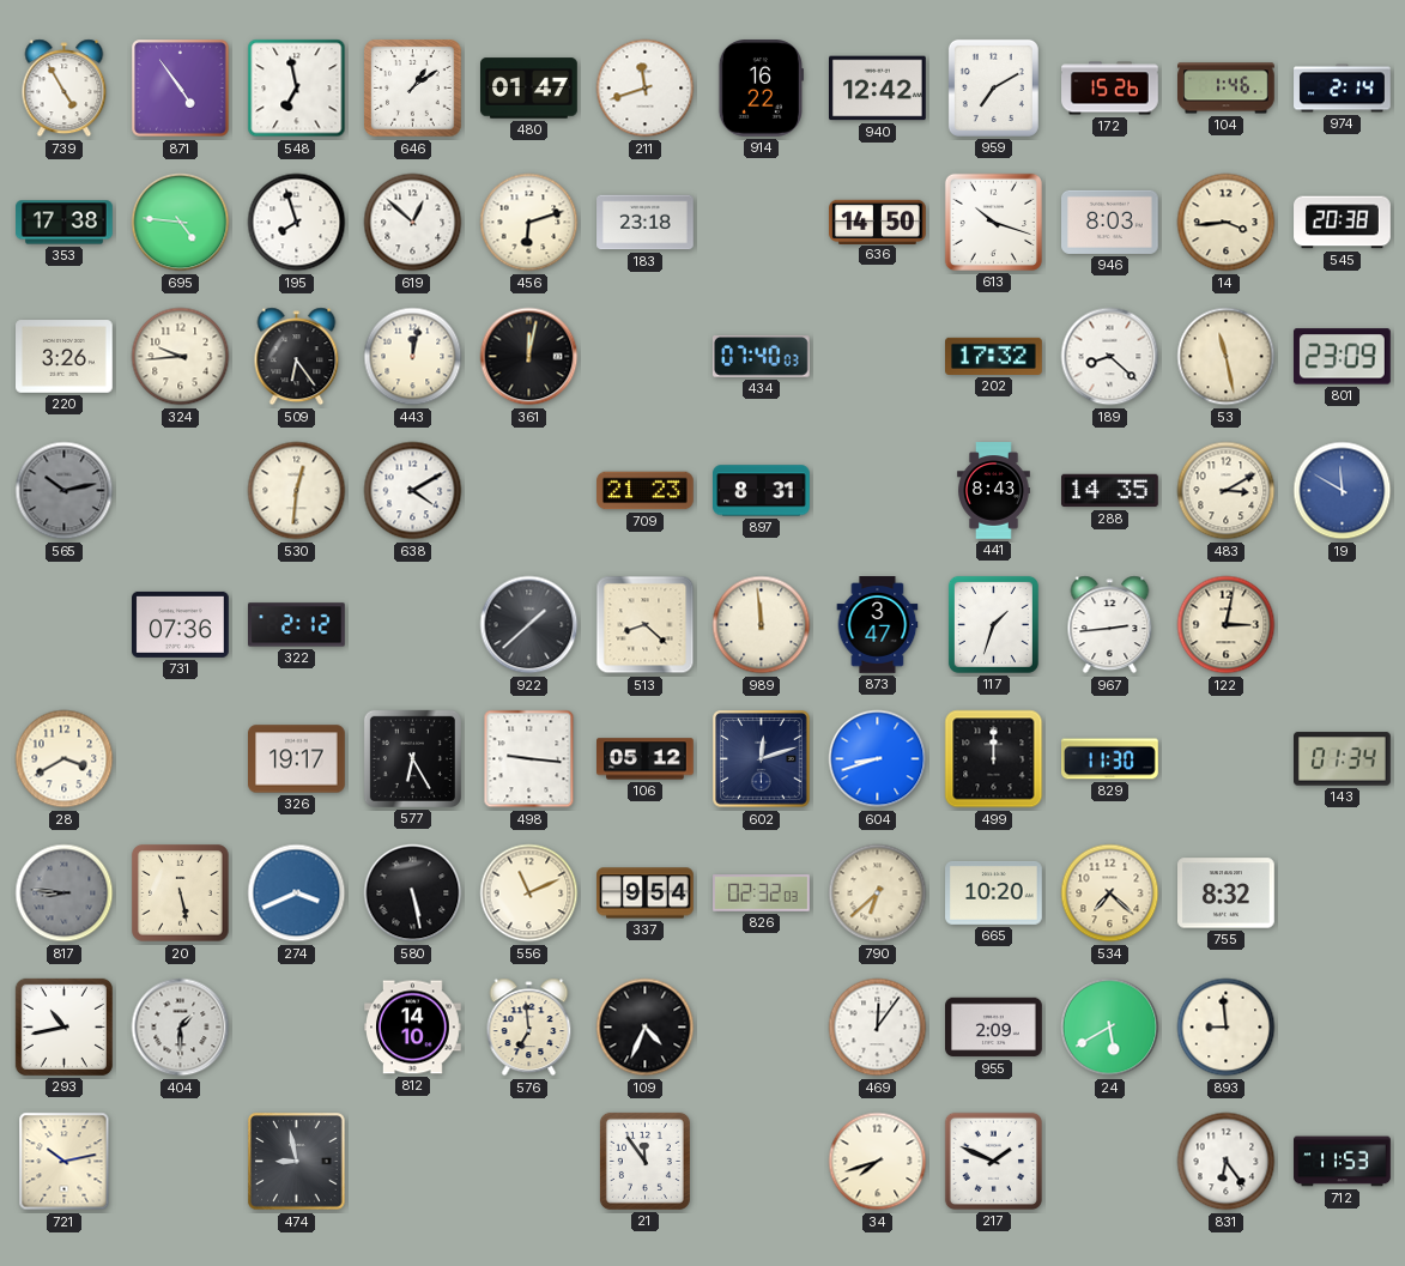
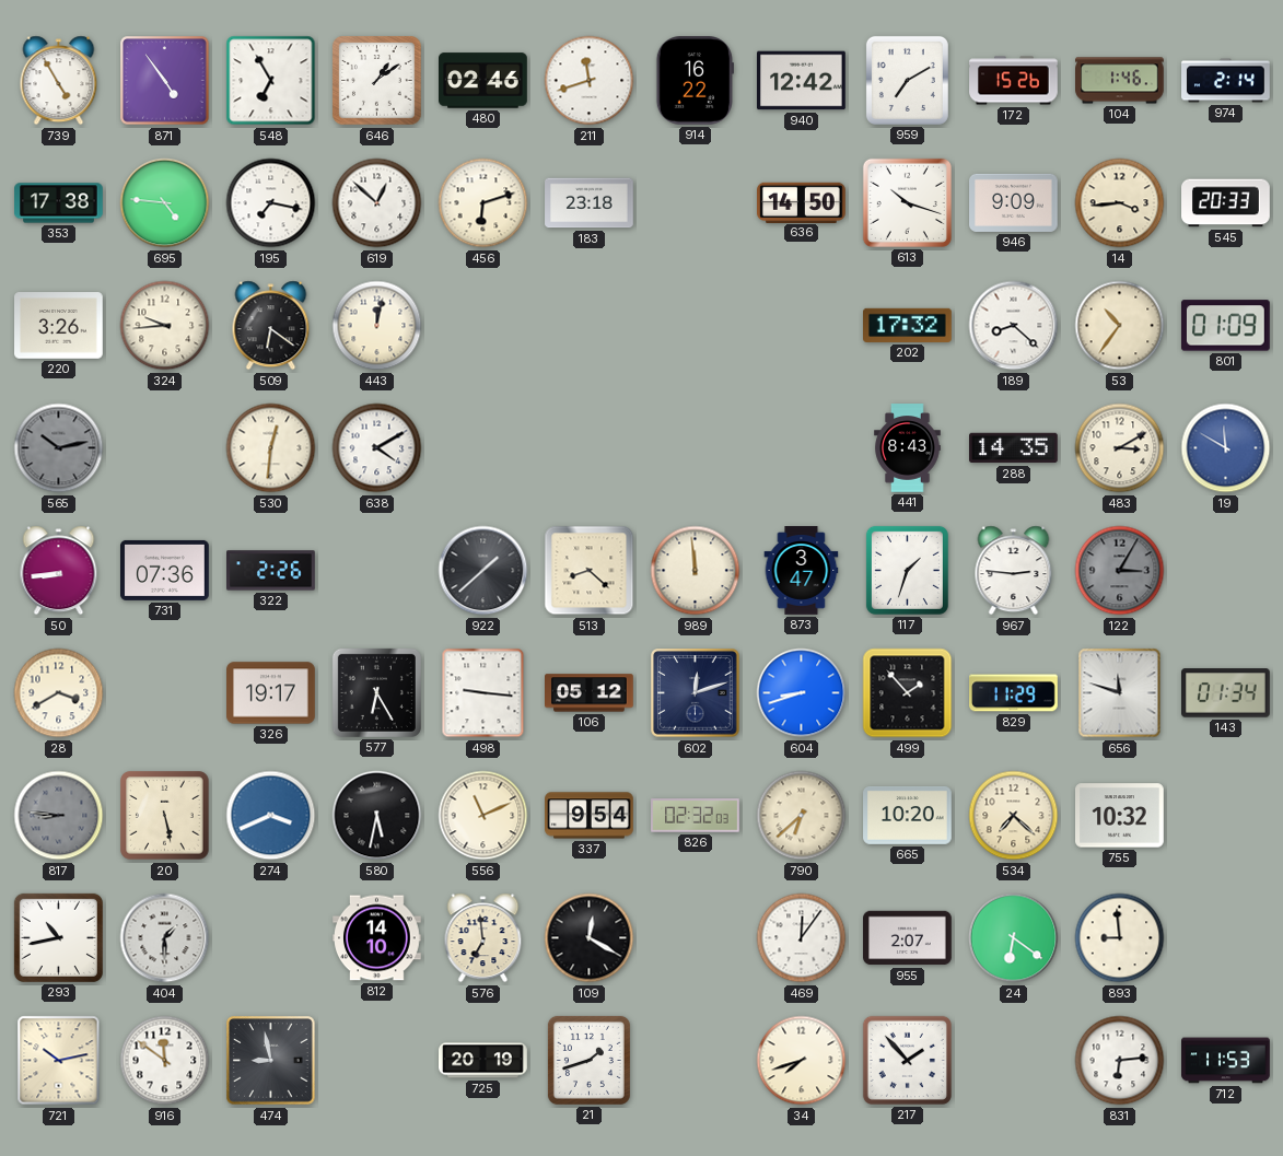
548: 6:58 -> 6:55
480: 01:47 -> 02:46
195: 7:57 -> 7:17
946: 8:03 -> 9:09
545: 20:38 -> 20:33
509: 6:24 -> 6:21
361: 12:02 -> none
434: 07:40 -> none
53: 11:28 -> 10:36
801: 23:09 -> 01:09
709: 21:23 -> none
897: 8:31 -> none
50: none -> 8:44
322: 2:12 -> 2:26
967: 2:44 -> 2:46
122: 3:02 -> 3:05
122 dial: cream -> grey
499: 12:00 -> 1:53
829: 11:30 -> 11:29
656: none -> 11:48
580: 5:28 -> 5:32
755: 8:32 -> 10:32
109: 4:34 -> 12:20
955: 2:09 -> 2:07
24: 5:40 -> 6:21
916: none -> 11:51
725: none -> 20:19
21: 11:54 -> 1:42
217: 1:49 -> 1:53
831: 6:24 -> 6:14
